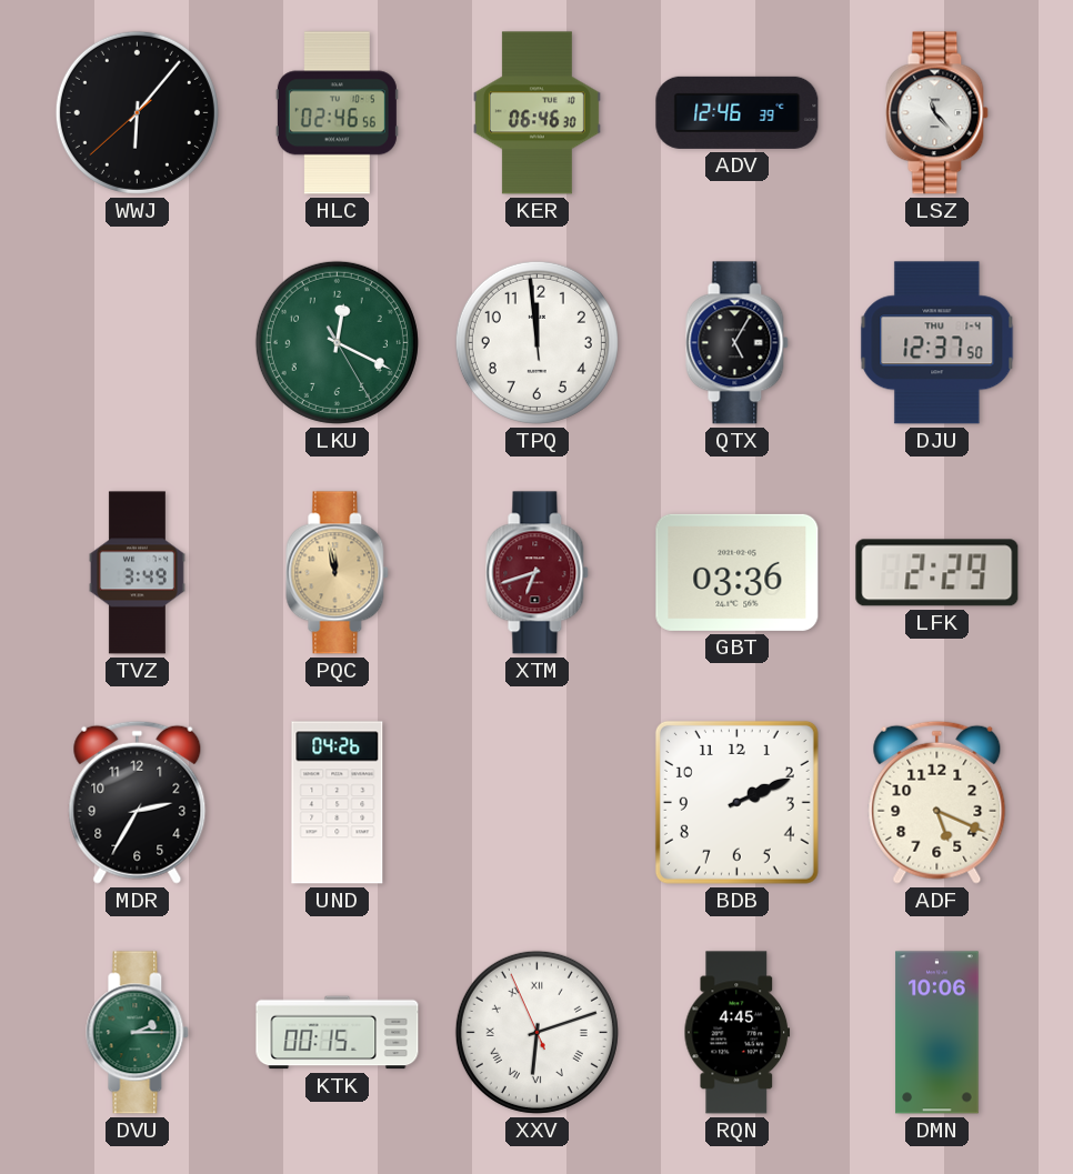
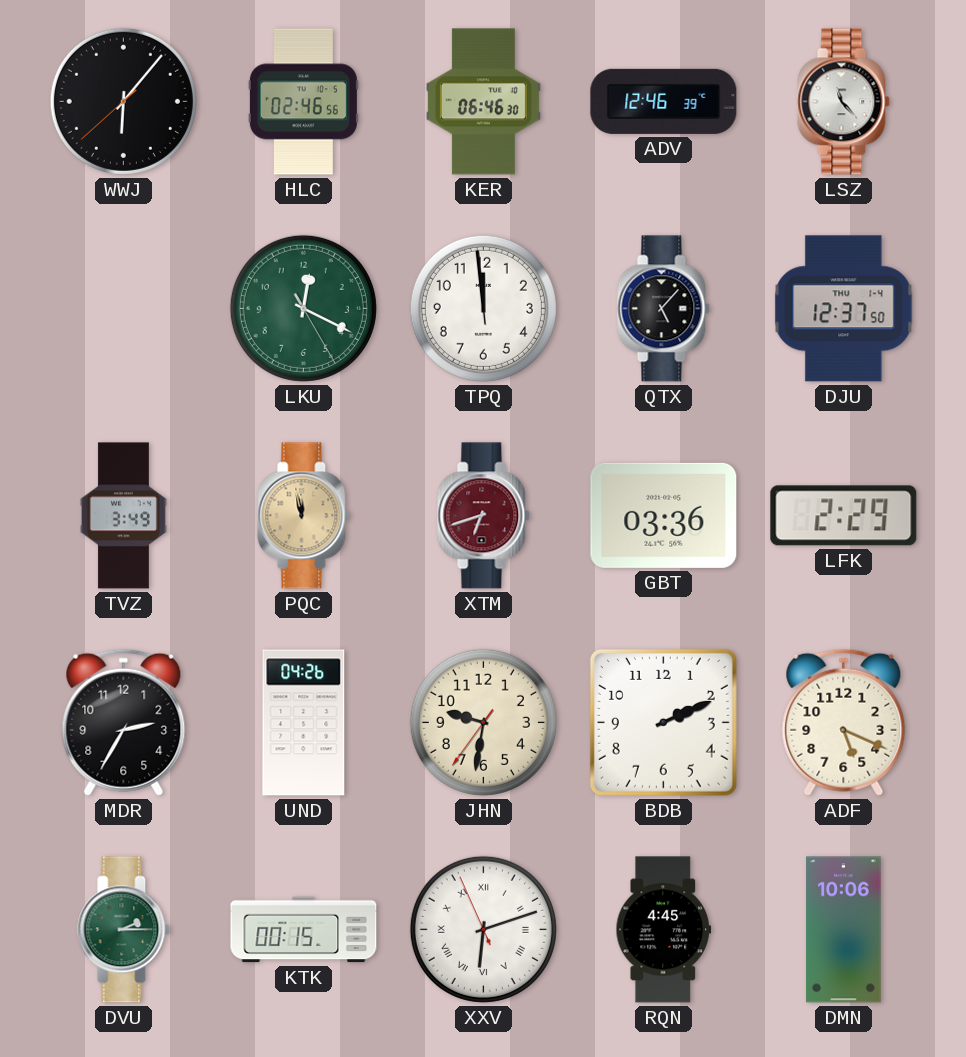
QTX: 5:05 -> 5:07
JHN: none -> 9:31
